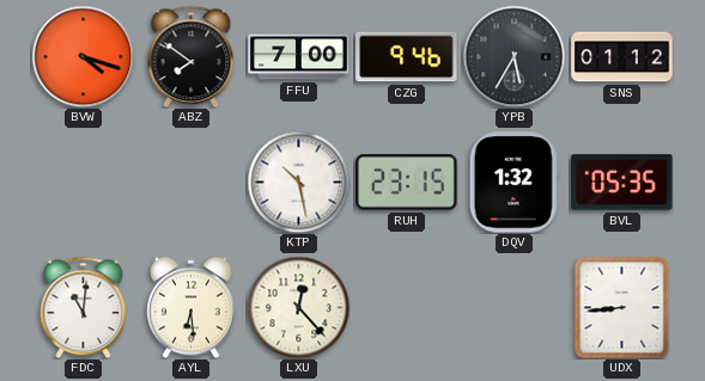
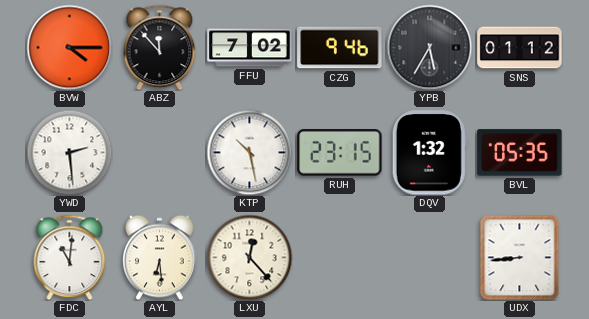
BVW: 4:18 -> 4:15
ABZ: 7:51 -> 11:53
FFU: 7:00 -> 7:02
YWD: none -> 2:29
